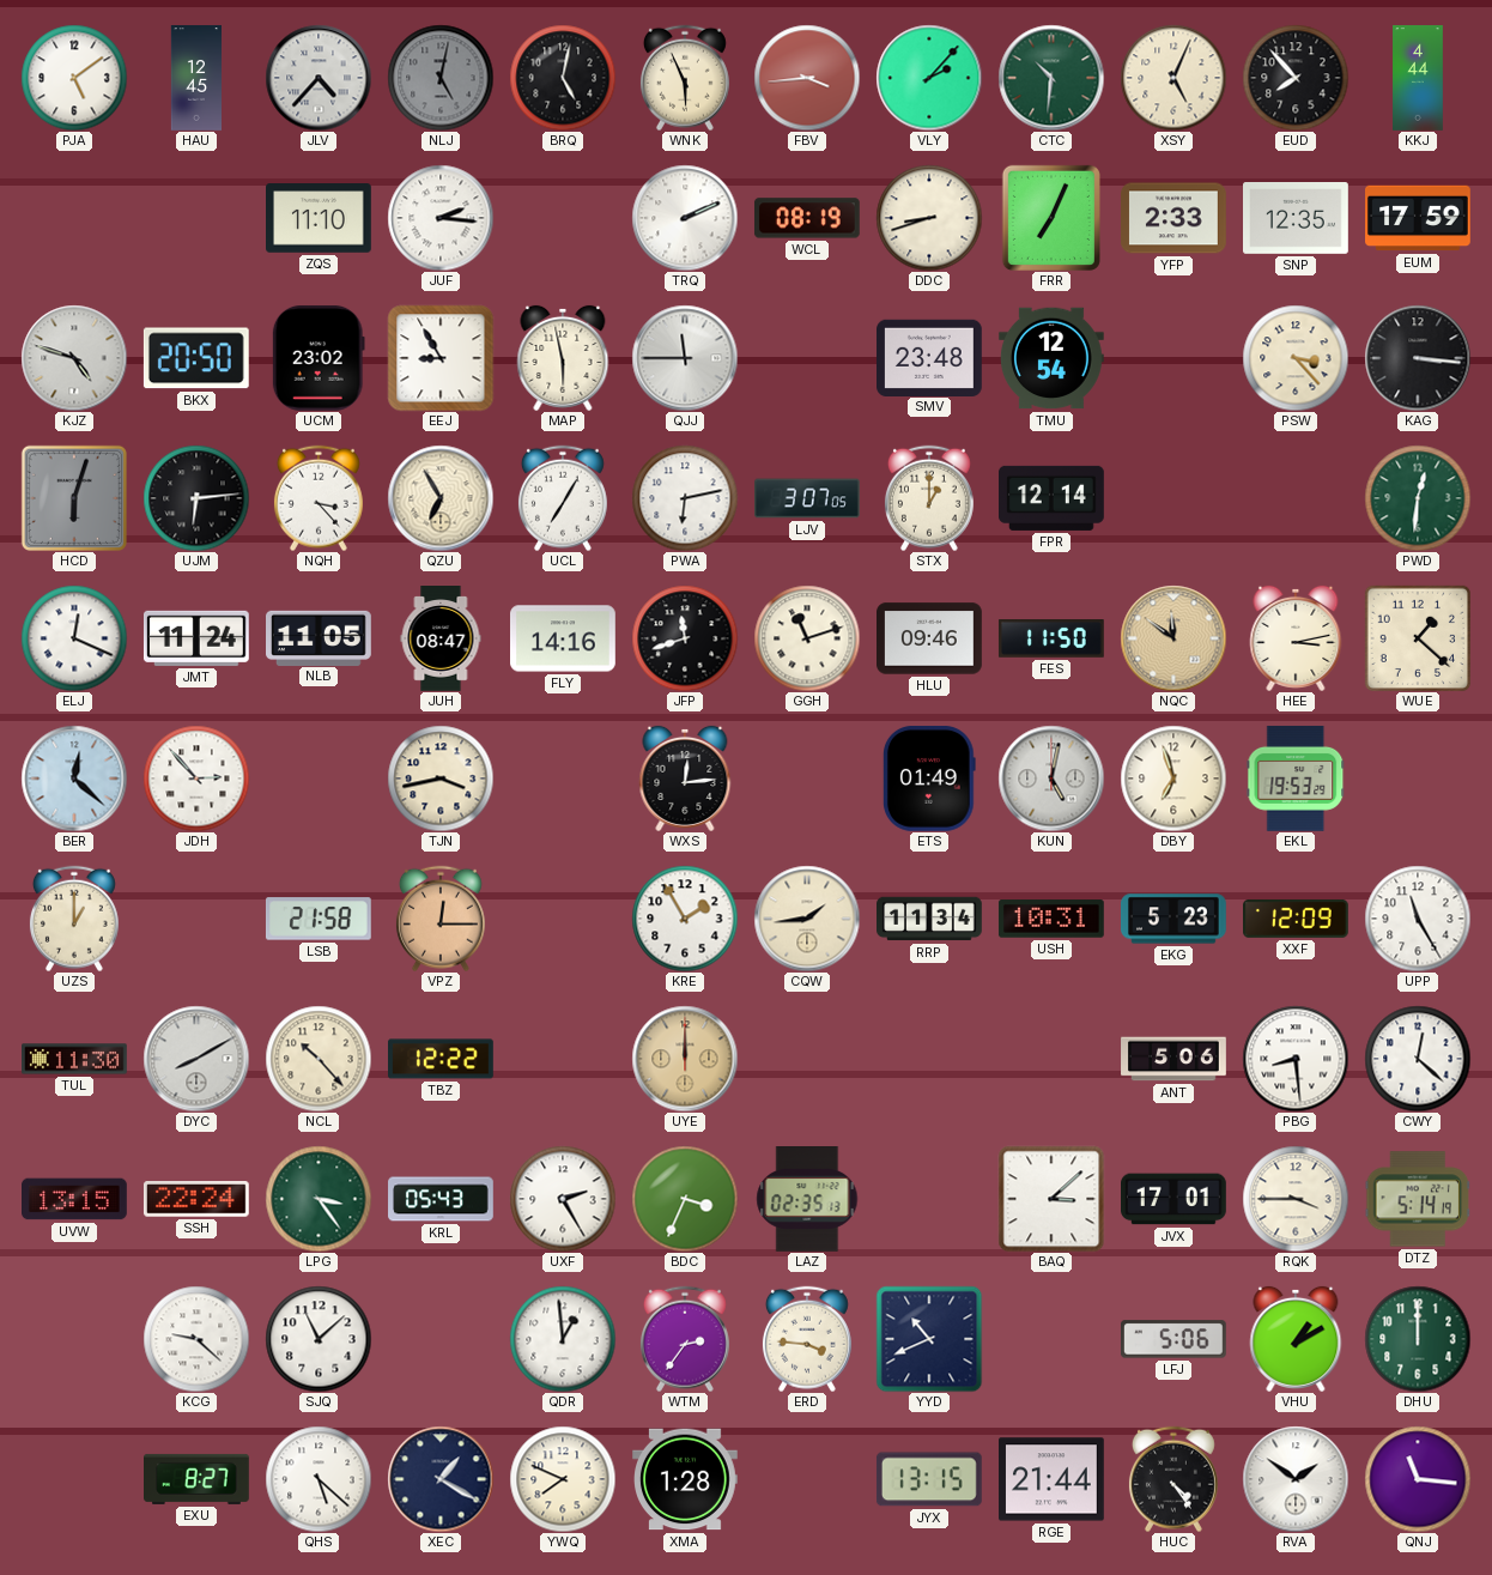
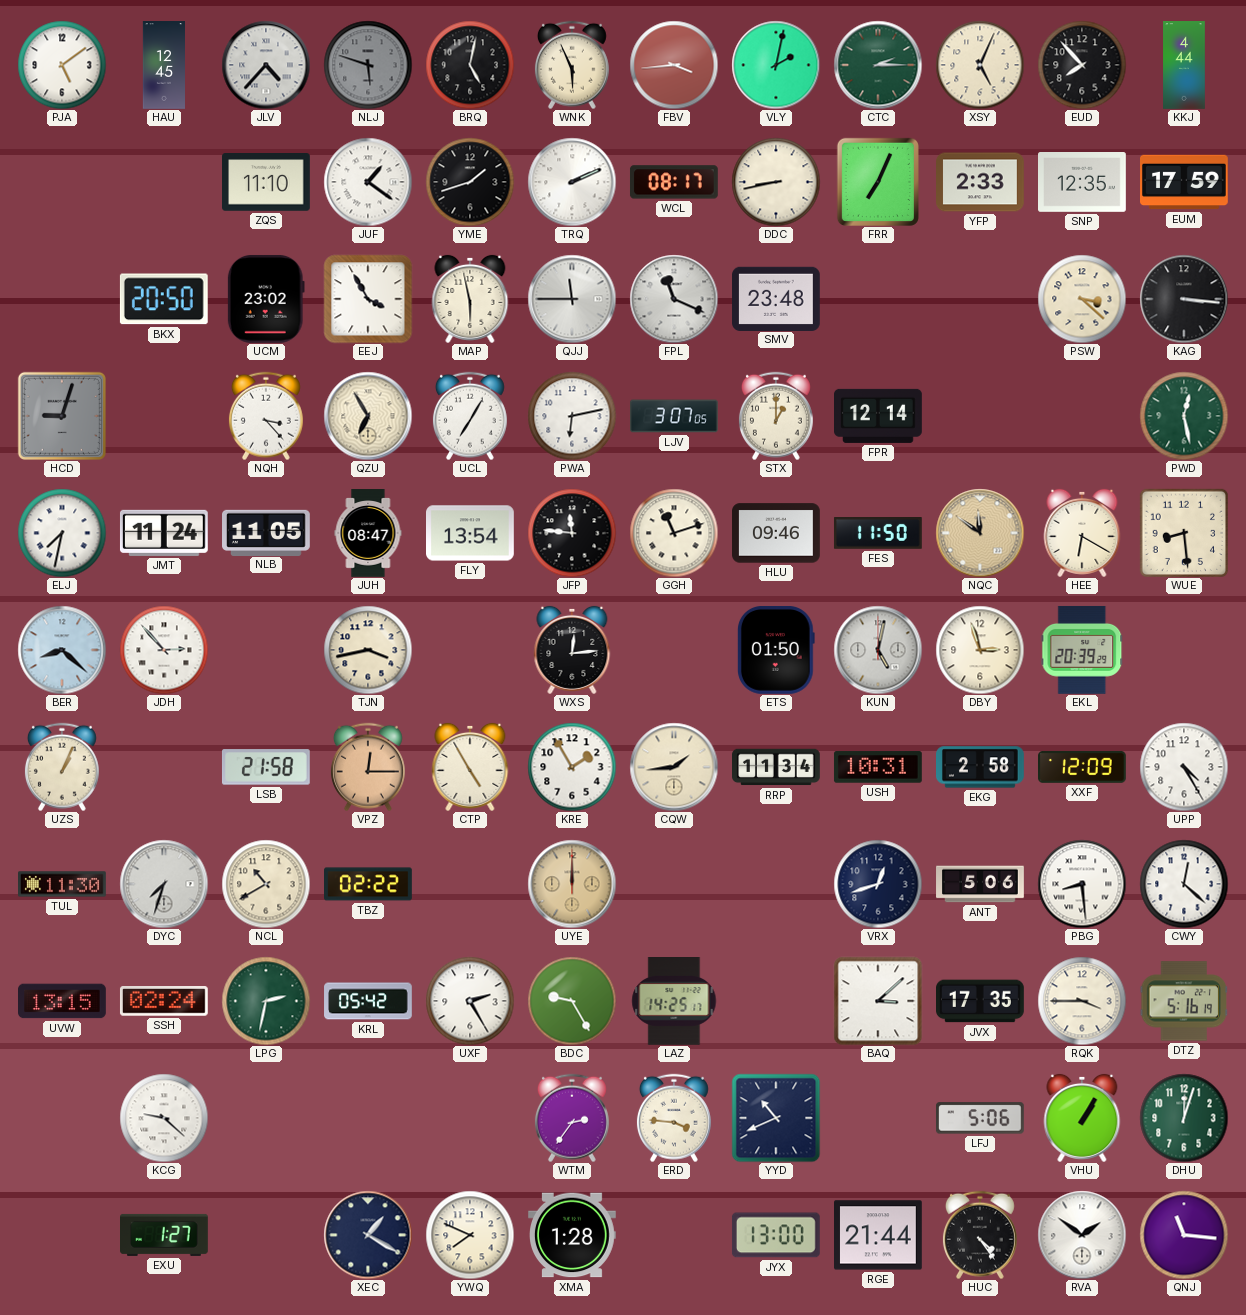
NLJ: 5:02 -> 5:48
VLY: 2:07 -> 2:02
CTC: 10:31 -> 2:15
JUF: 2:16 -> 1:21
YME: none -> 1:42
WCL: 08:19 -> 08:17
DDC: 8:42 -> 8:43
KJZ: 4:48 -> none
EEJ: 8:55 -> 3:55
FPL: none -> 11:19
TMU: 12:54 -> none
PSW: 3:23 -> 3:22
HCD: 6:03 -> 9:03
UJM: 6:14 -> none
PWD: 12:31 -> 12:28
ELJ: 12:19 -> 7:32
FLY: 14:16 -> 13:54
JFP: 11:42 -> 11:46
HEE: 3:13 -> 6:20
WUE: 1:22 -> 8:29
BER: 12:22 -> 8:22
ETS: 01:49 -> 01:50
DBY: 6:57 -> 2:57
EKL: 19:53 -> 20:39
UZS: 1:00 -> 1:04
CTP: none -> 4:55
EKG: 5:23 -> 2:58
UPP: 11:25 -> 4:25
DYC: 8:10 -> 7:33
NCL: 10:23 -> 10:40
TBZ: 12:22 -> 02:22
VRX: none -> 12:42
SSH: 22:24 -> 02:24
LPG: 3:24 -> 2:32
KRL: 05:43 -> 05:42
BDC: 3:34 -> 9:25
LAZ: 02:35 -> 14:25
JVX: 17:01 -> 17:35
DTZ: 5:14 -> 5:16
SJQ: 11:08 -> none
QDR: 12:59 -> none
VHU: 1:10 -> 1:05
DHU: 12:00 -> 12:03
EXU: 8:27 -> 1:27
QHS: 5:22 -> none
JYX: 13:15 -> 13:00
